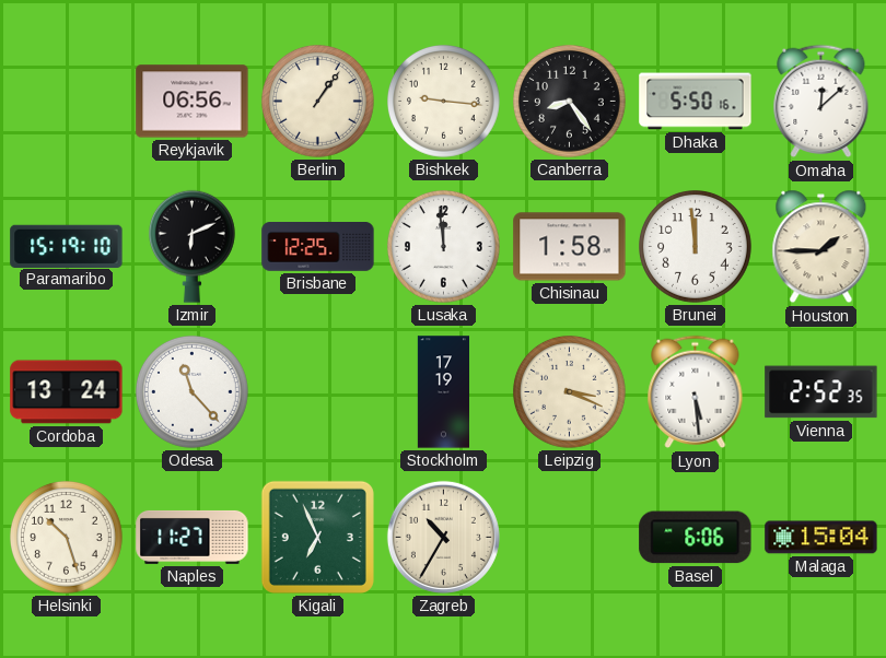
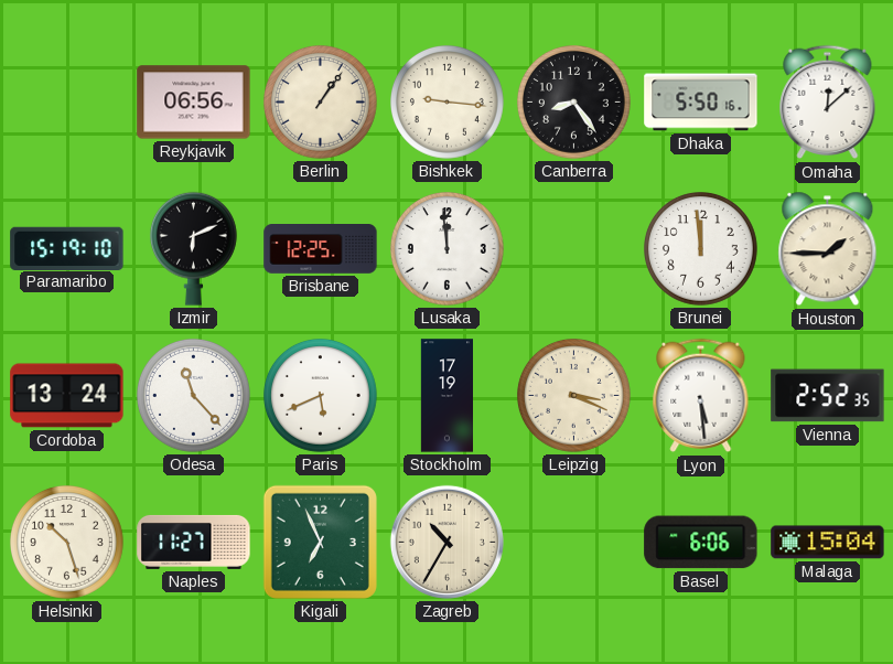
Chisinau: 1:58 -> none
Paris: none -> 5:41
